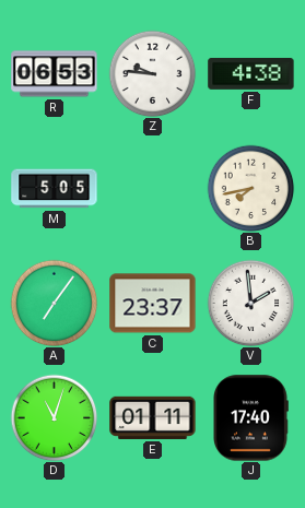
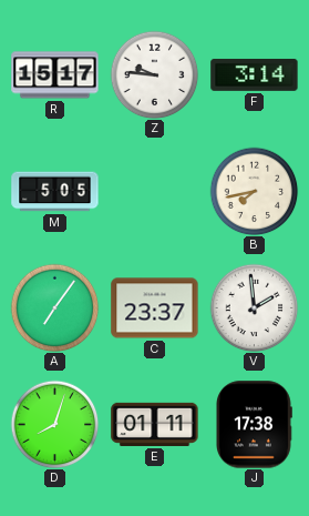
R: 06:53 -> 15:17
F: 4:38 -> 3:14
D: 11:03 -> 8:03
J: 17:40 -> 17:38
